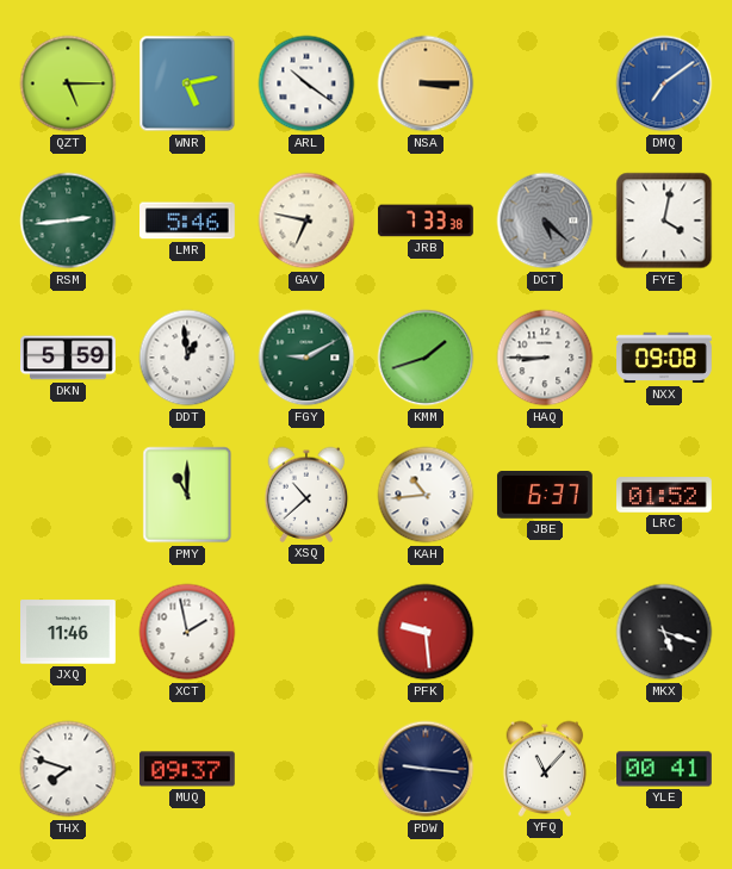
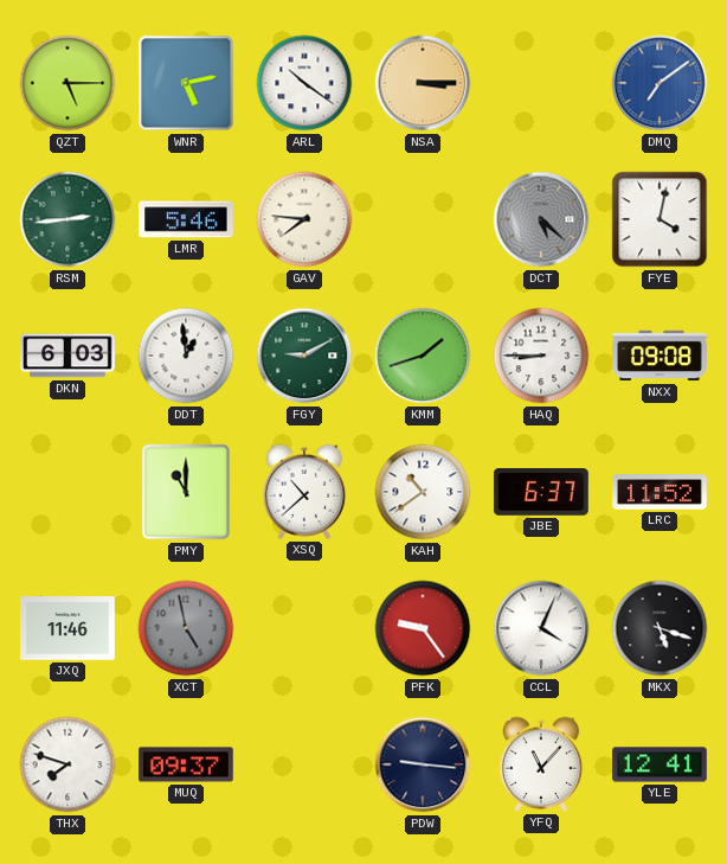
GAV: 6:47 -> 7:46
JRB: 7:33 -> none
DKN: 5:59 -> 6:03
KAH: 10:44 -> 10:39
LRC: 01:52 -> 11:52
XCT: 1:58 -> 4:58
XCT dial: white -> grey
PFK: 9:29 -> 9:24
CCL: none -> 4:04
YLE: 00:41 -> 12:41
